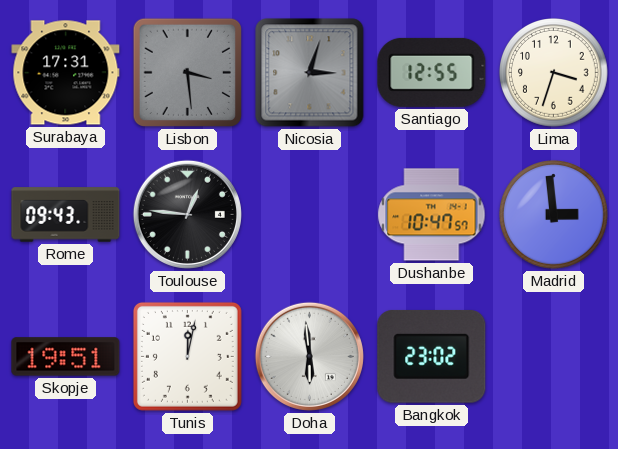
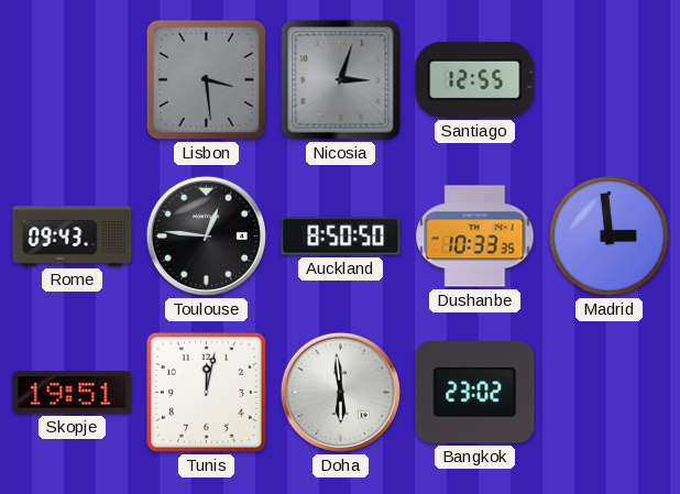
Surabaya: 17:31 -> none
Lima: 3:33 -> none
Auckland: none -> 8:50
Dushanbe: 10:47 -> 10:33
